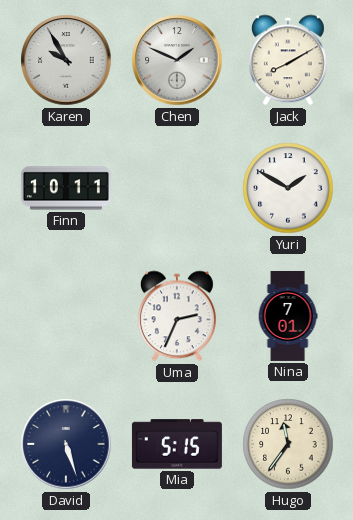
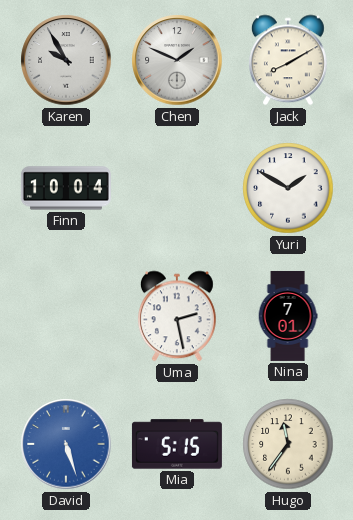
Finn: 10:11 -> 10:04
Uma: 2:34 -> 2:28
David dial: navy -> blue
